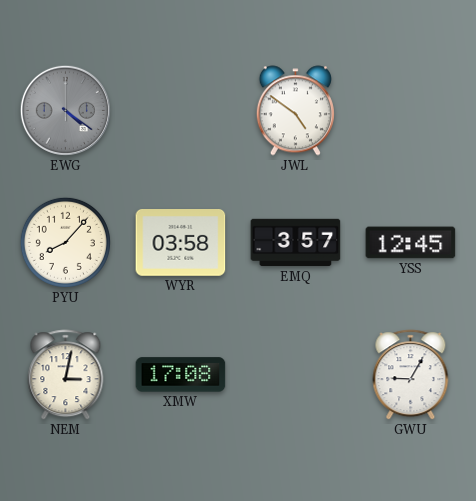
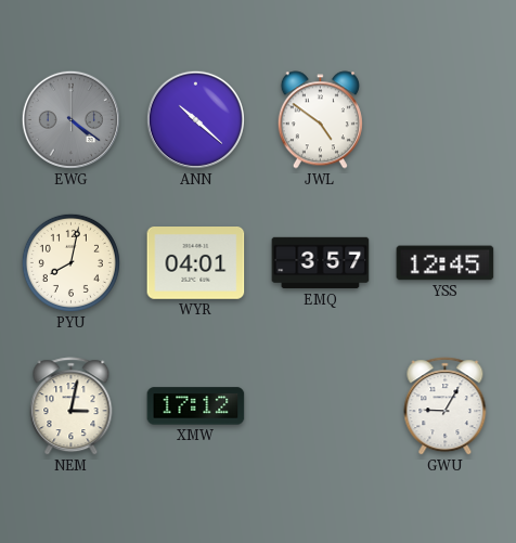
ANN: none -> 10:22
PYU: 8:07 -> 8:02
WYR: 03:58 -> 04:01
XMW: 17:08 -> 17:12
